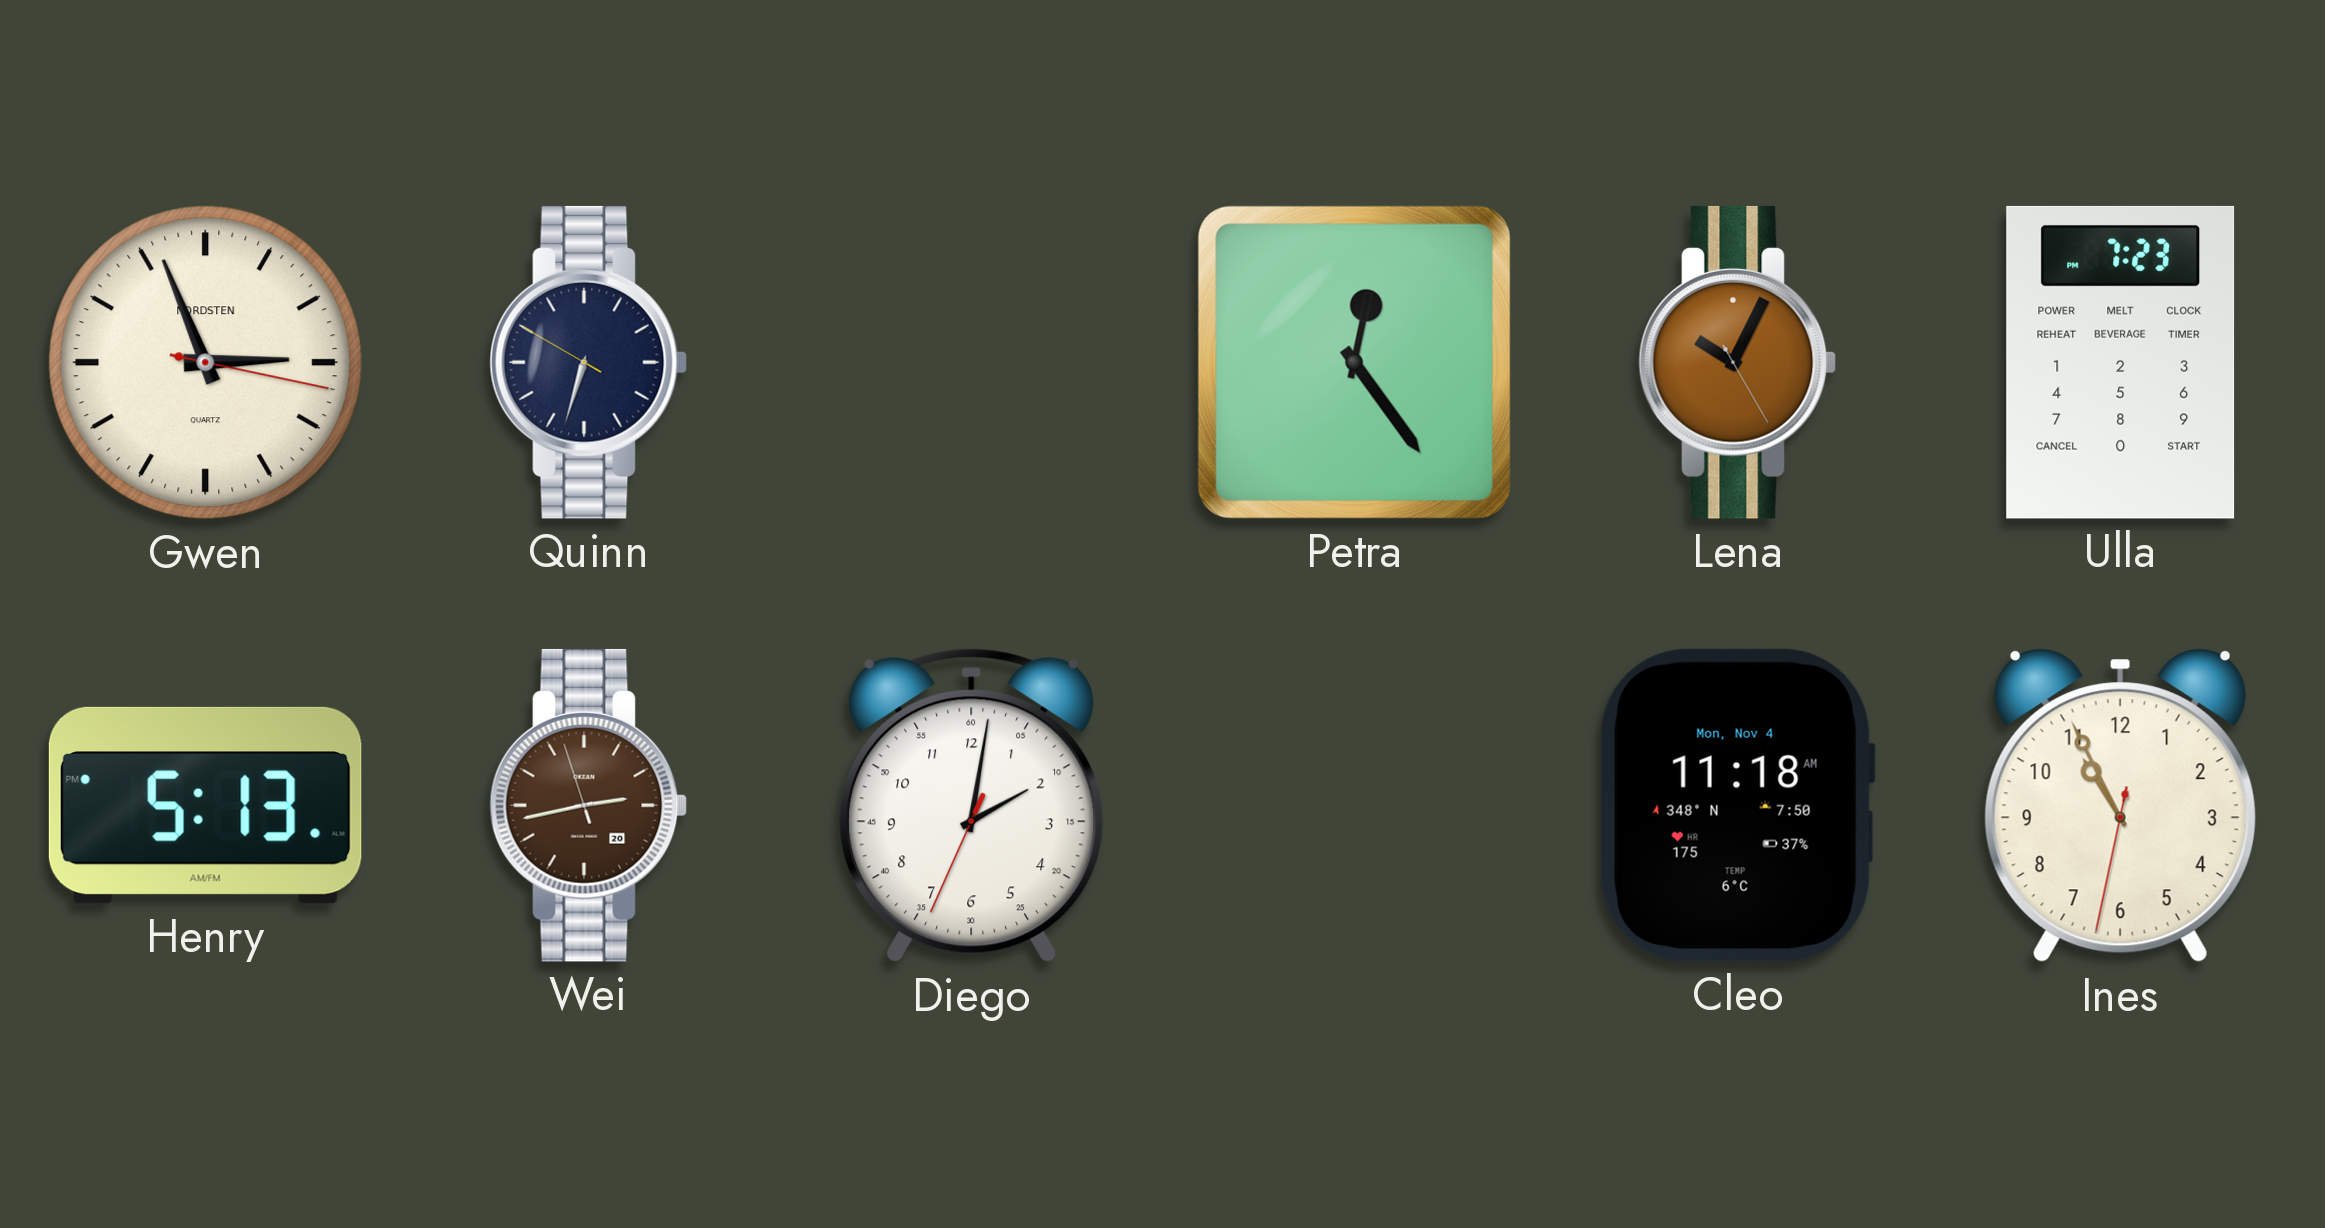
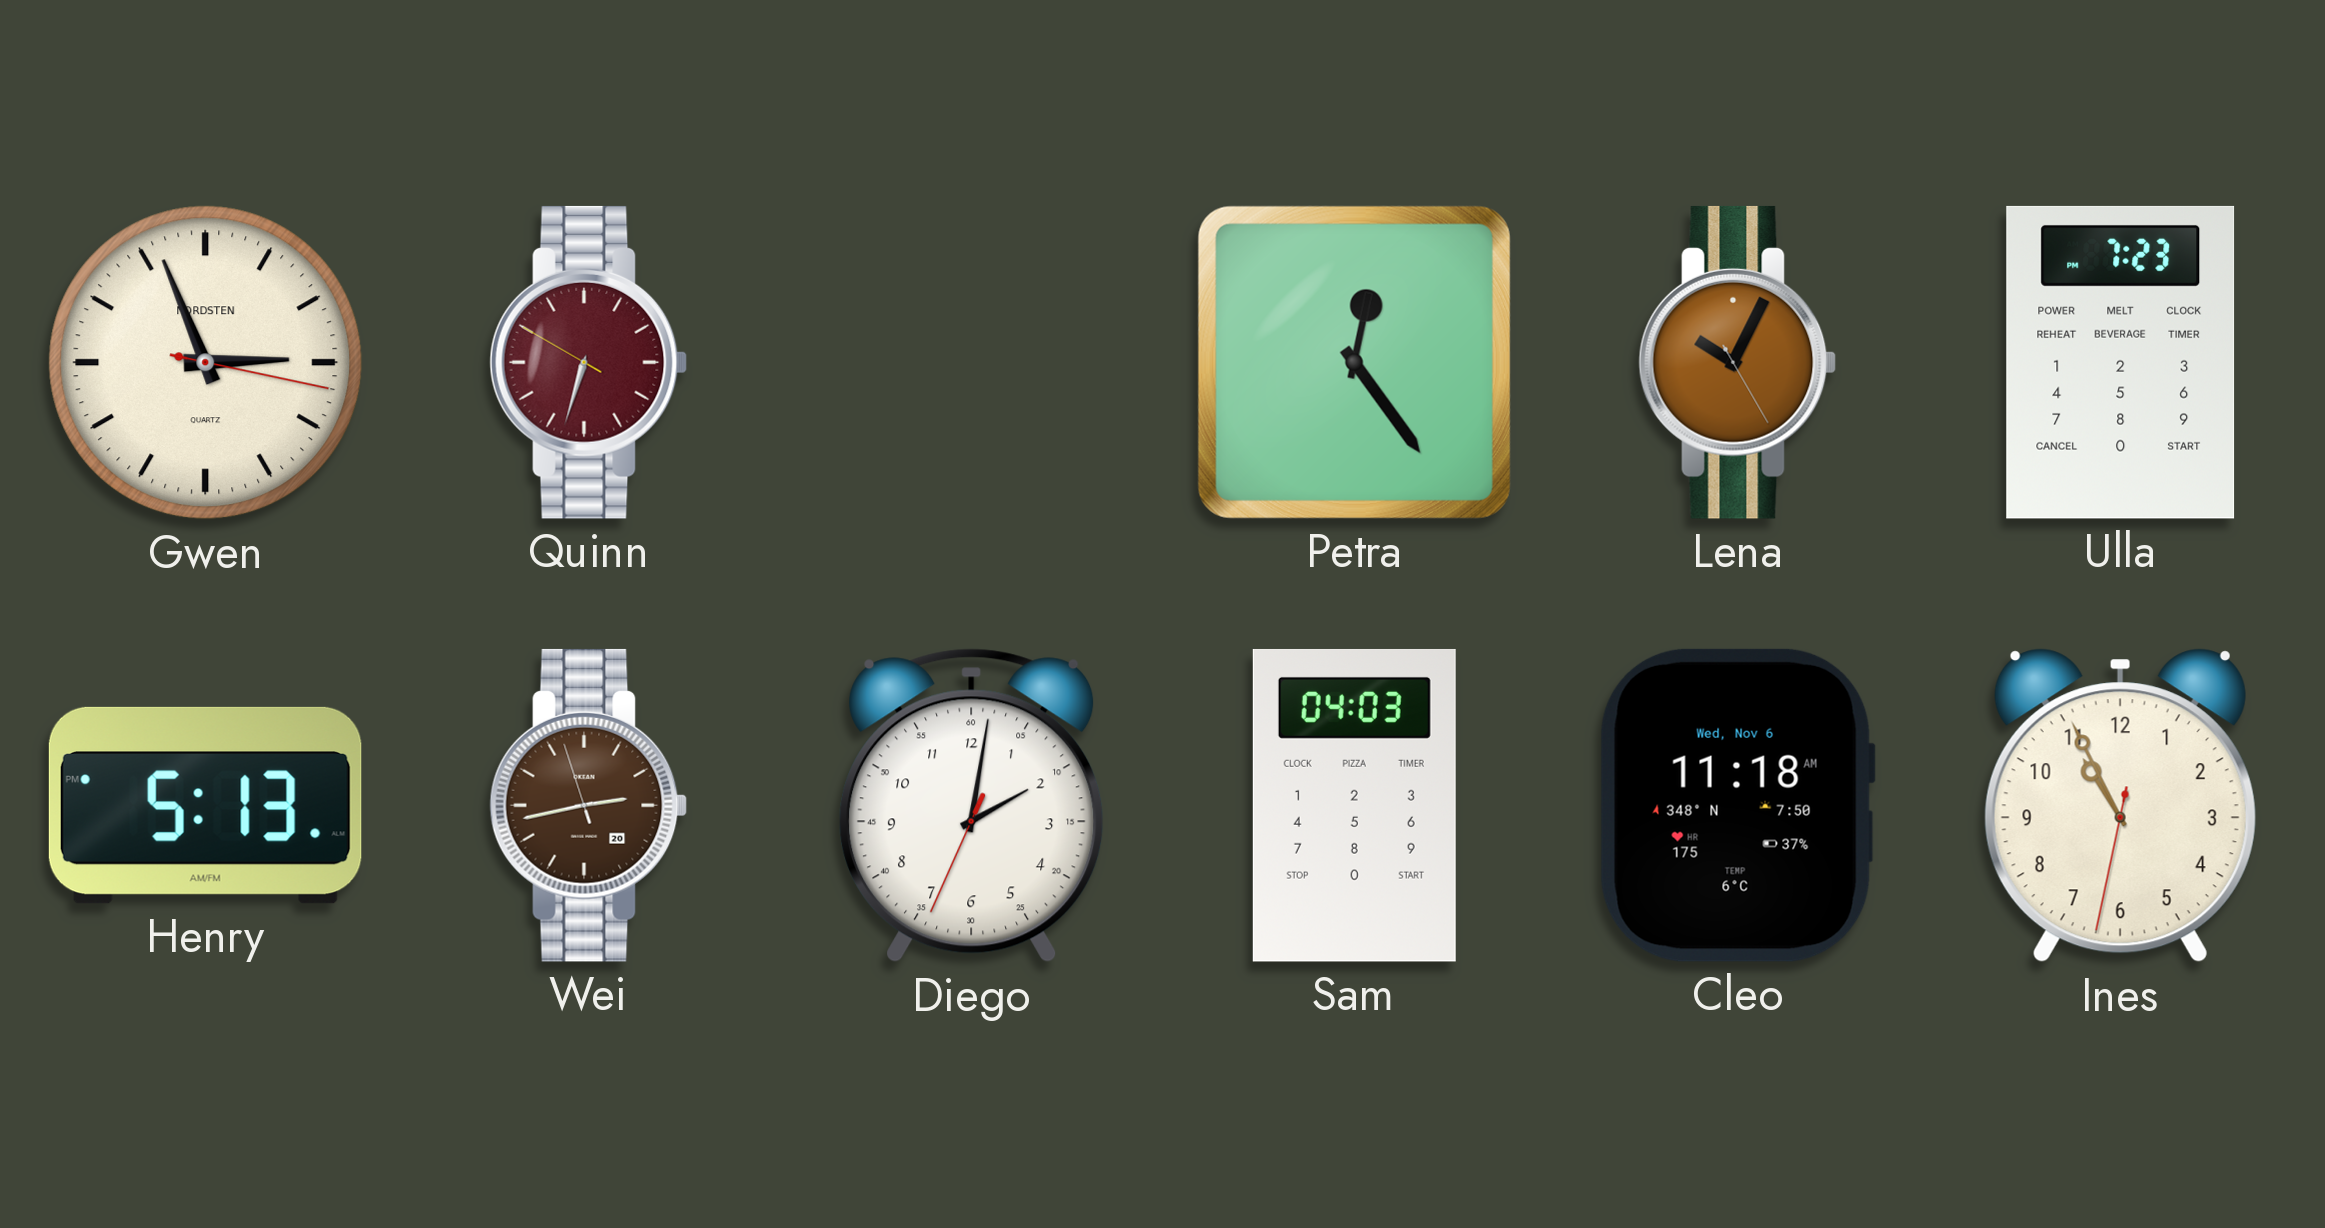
Quinn dial: navy -> burgundy
Sam: none -> 04:03
Cleo date: Mon, Nov 4 -> Wed, Nov 6
